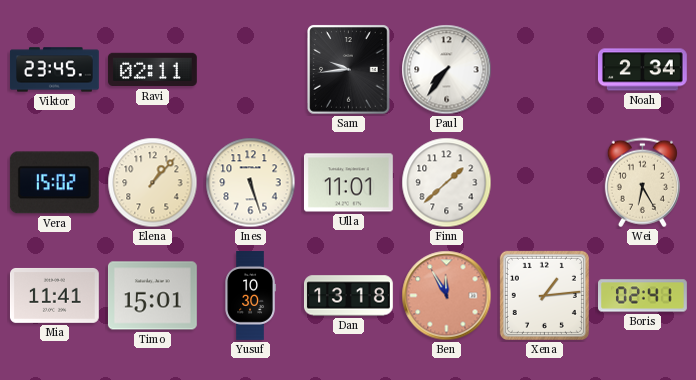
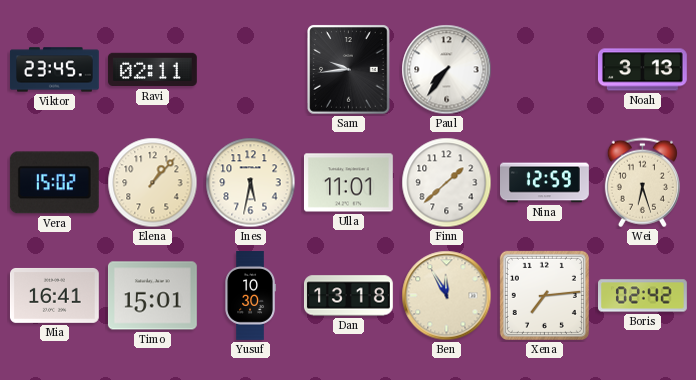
Noah: 2:34 -> 3:13
Ines: 5:27 -> 5:32
Nina: none -> 12:59
Wei: 6:25 -> 6:27
Mia: 11:41 -> 16:41
Ben dial: salmon -> cream
Xena: 1:14 -> 7:14
Boris: 02:41 -> 02:42
